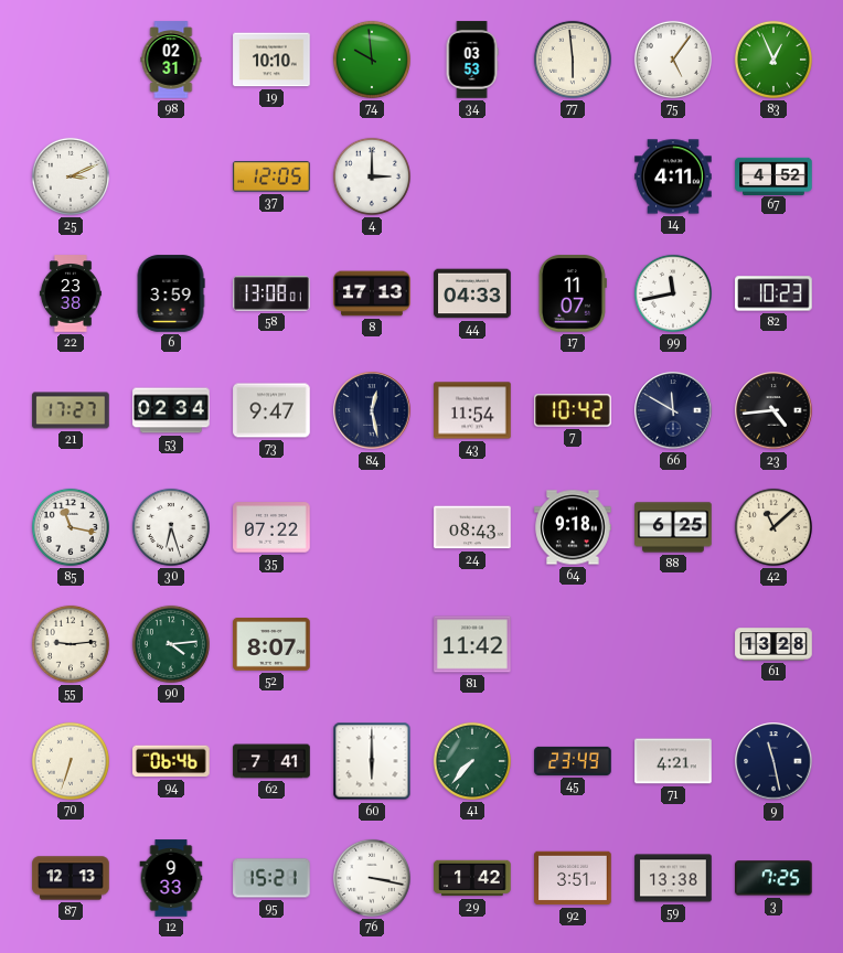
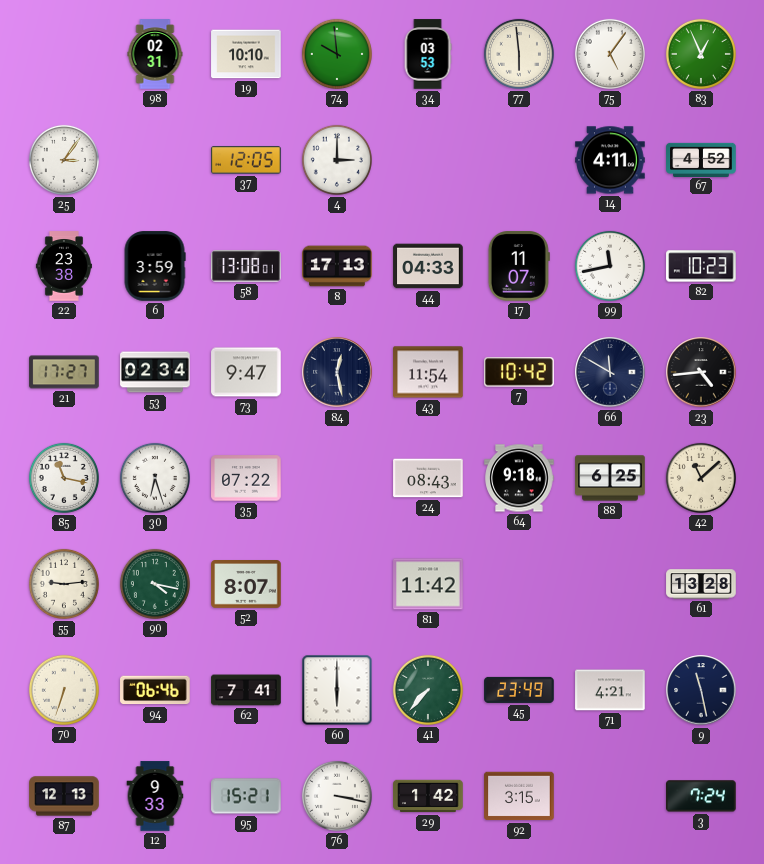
25: 3:11 -> 3:06
90: 4:14 -> 4:17
92: 3:51 -> 3:15
59: 13:38 -> none
3: 7:25 -> 7:24
